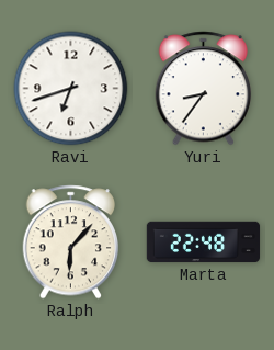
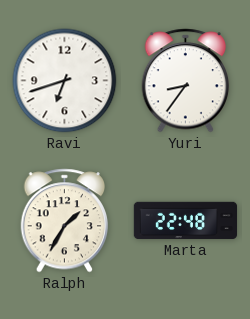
Ralph: 6:07 -> 1:35
